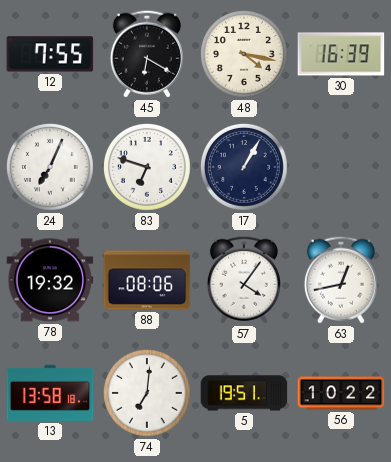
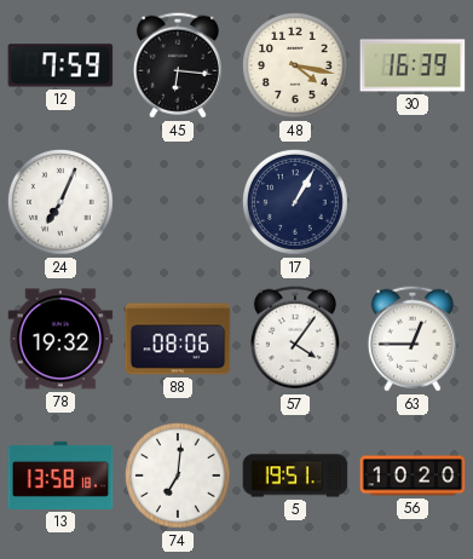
12: 7:55 -> 7:59
45: 6:20 -> 6:16
83: 6:48 -> none
63: 12:43 -> 12:45
56: 10:22 -> 10:20
